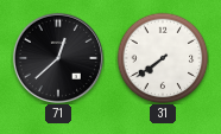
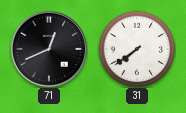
71: 12:38 -> 12:41
